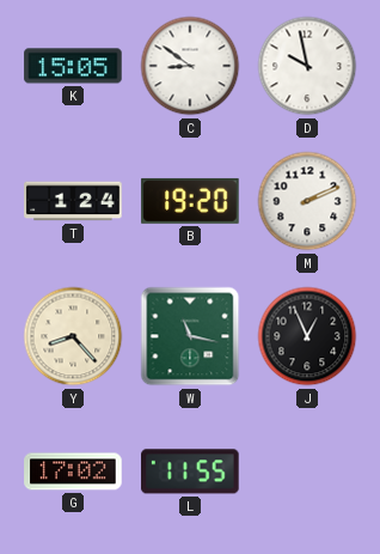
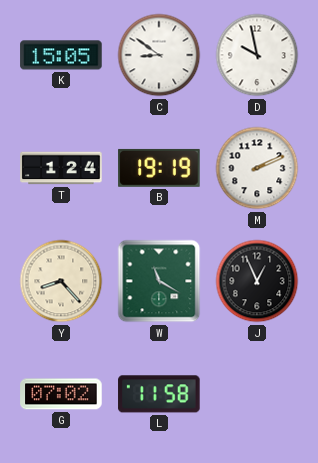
B: 19:20 -> 19:19
W: 11:17 -> 11:20
G: 17:02 -> 07:02
L: 11:55 -> 11:58
